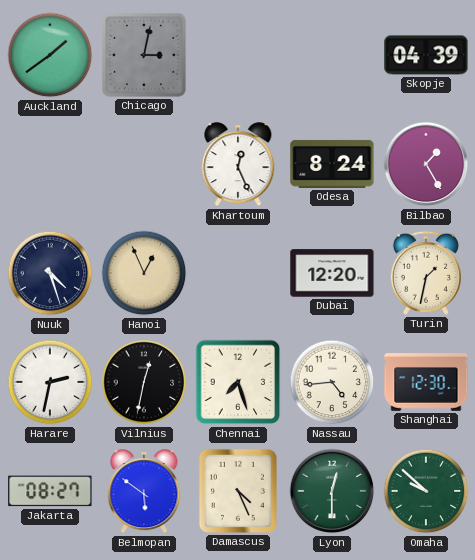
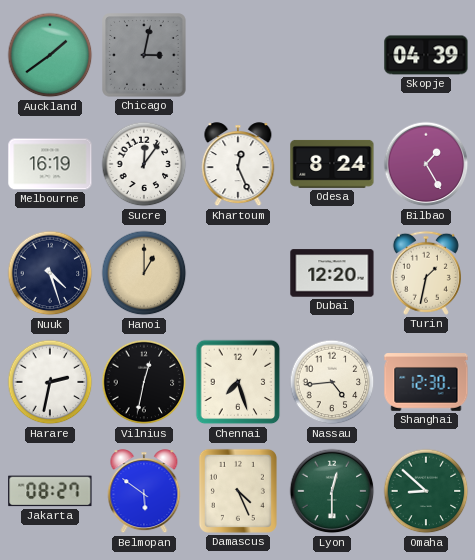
Melbourne: none -> 16:19
Sucre: none -> 12:06
Hanoi: 12:56 -> 1:00
Omaha: 9:52 -> 8:52
